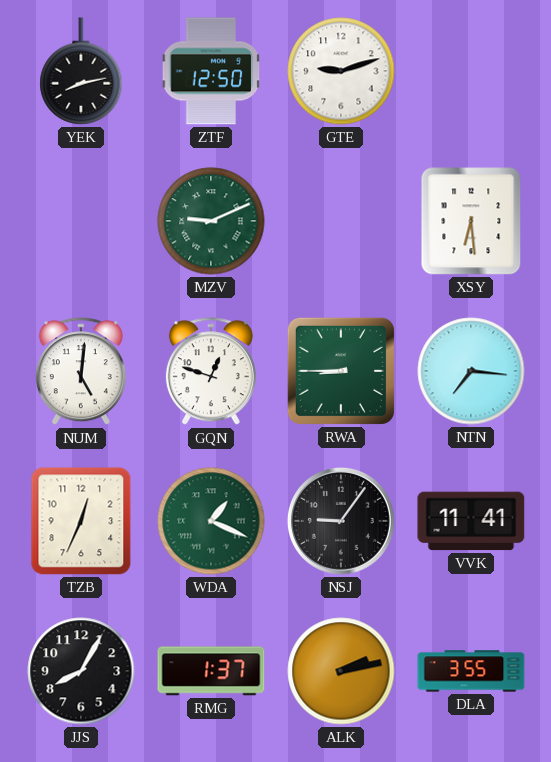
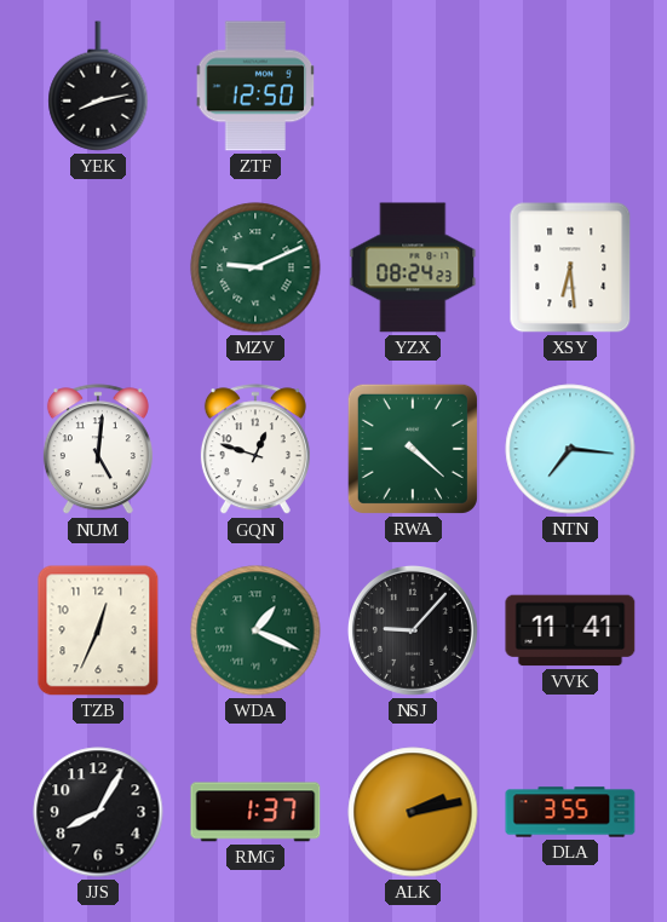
GTE: 9:12 -> none
YZX: none -> 08:24
RWA: 8:45 -> 4:22
NSJ: 9:06 -> 9:07
